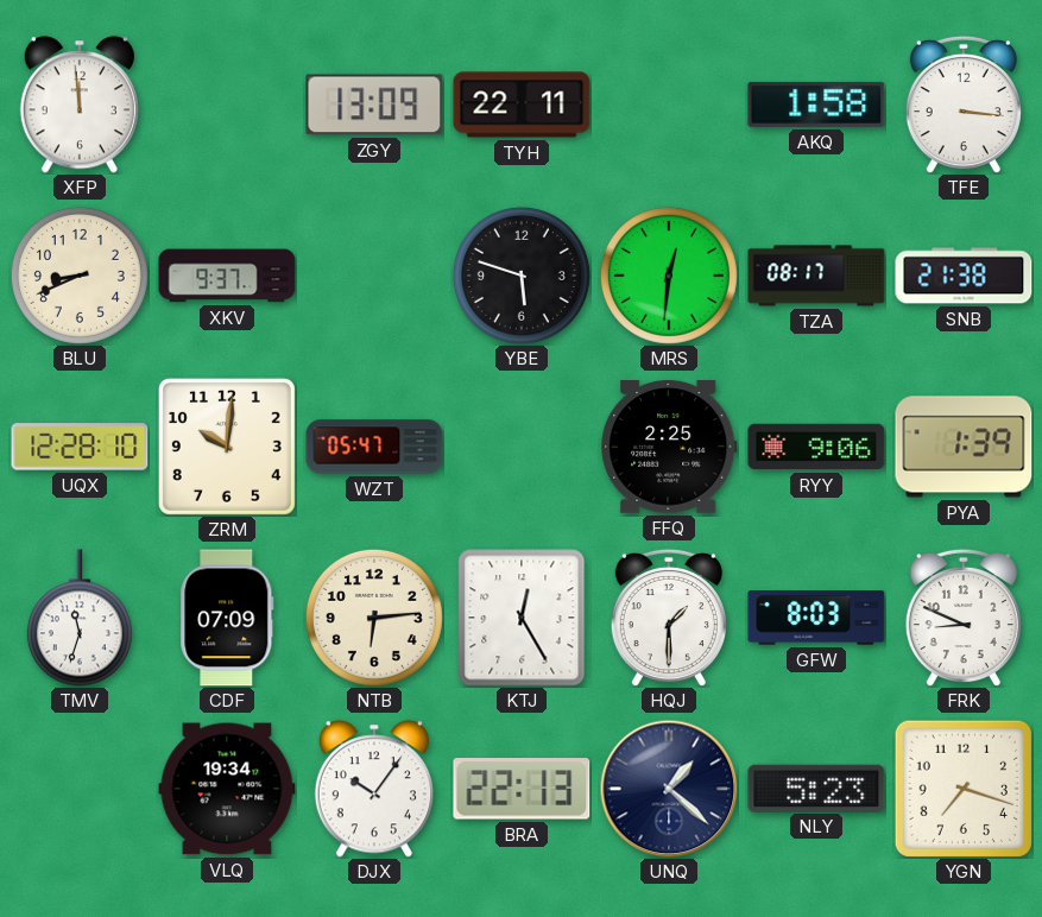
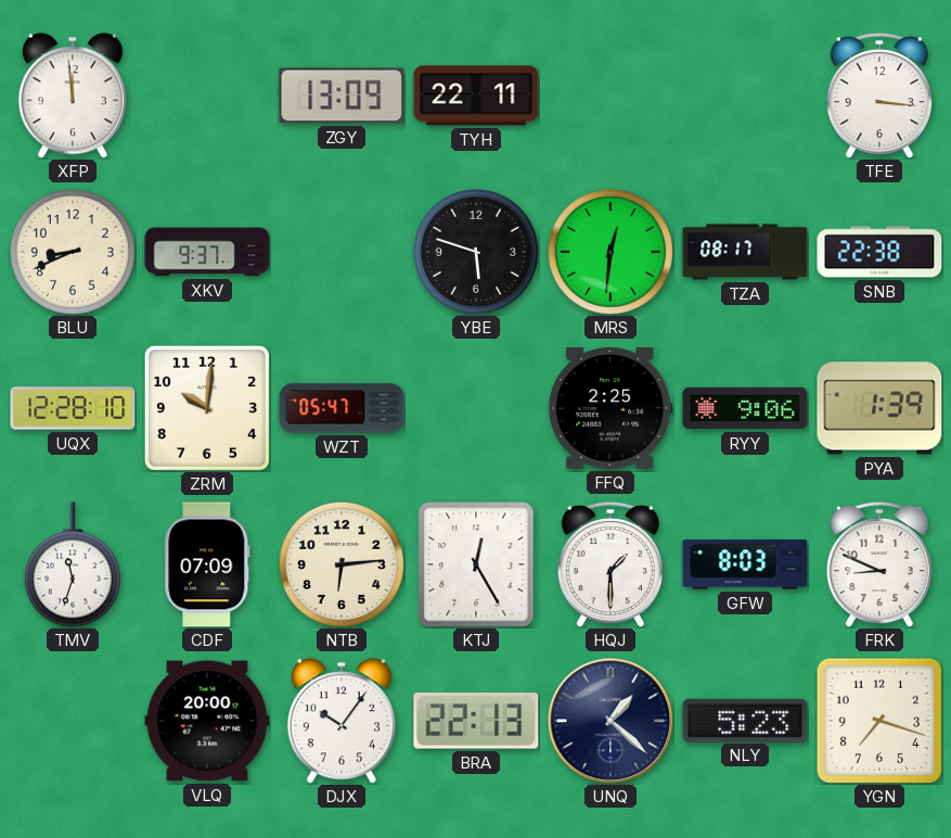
AKQ: 1:58 -> none
SNB: 21:38 -> 22:38
VLQ: 19:34 -> 20:00
